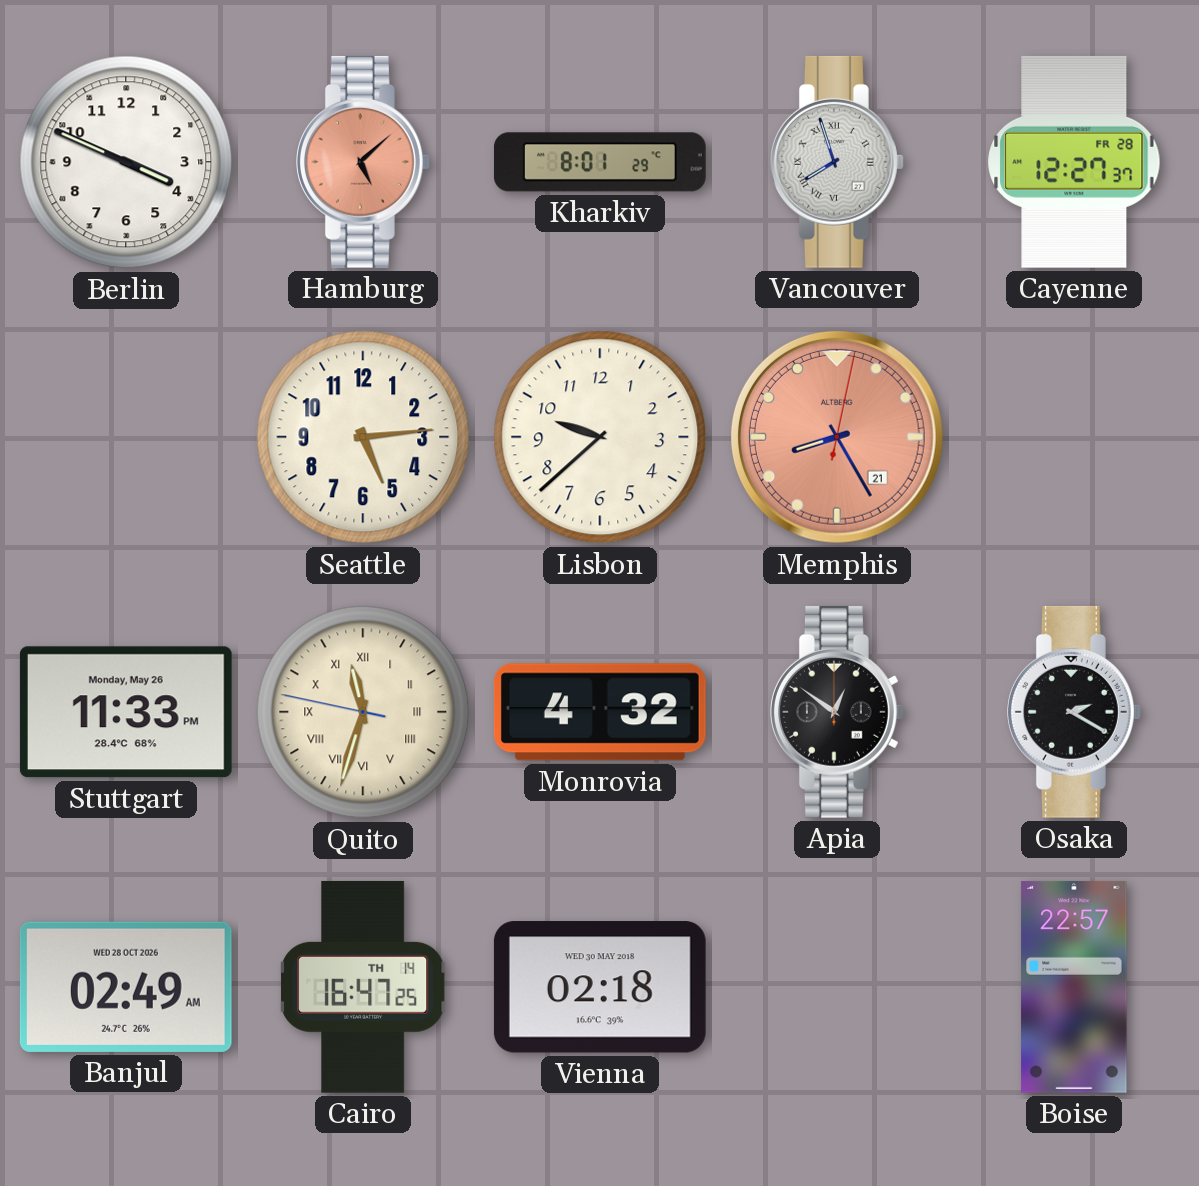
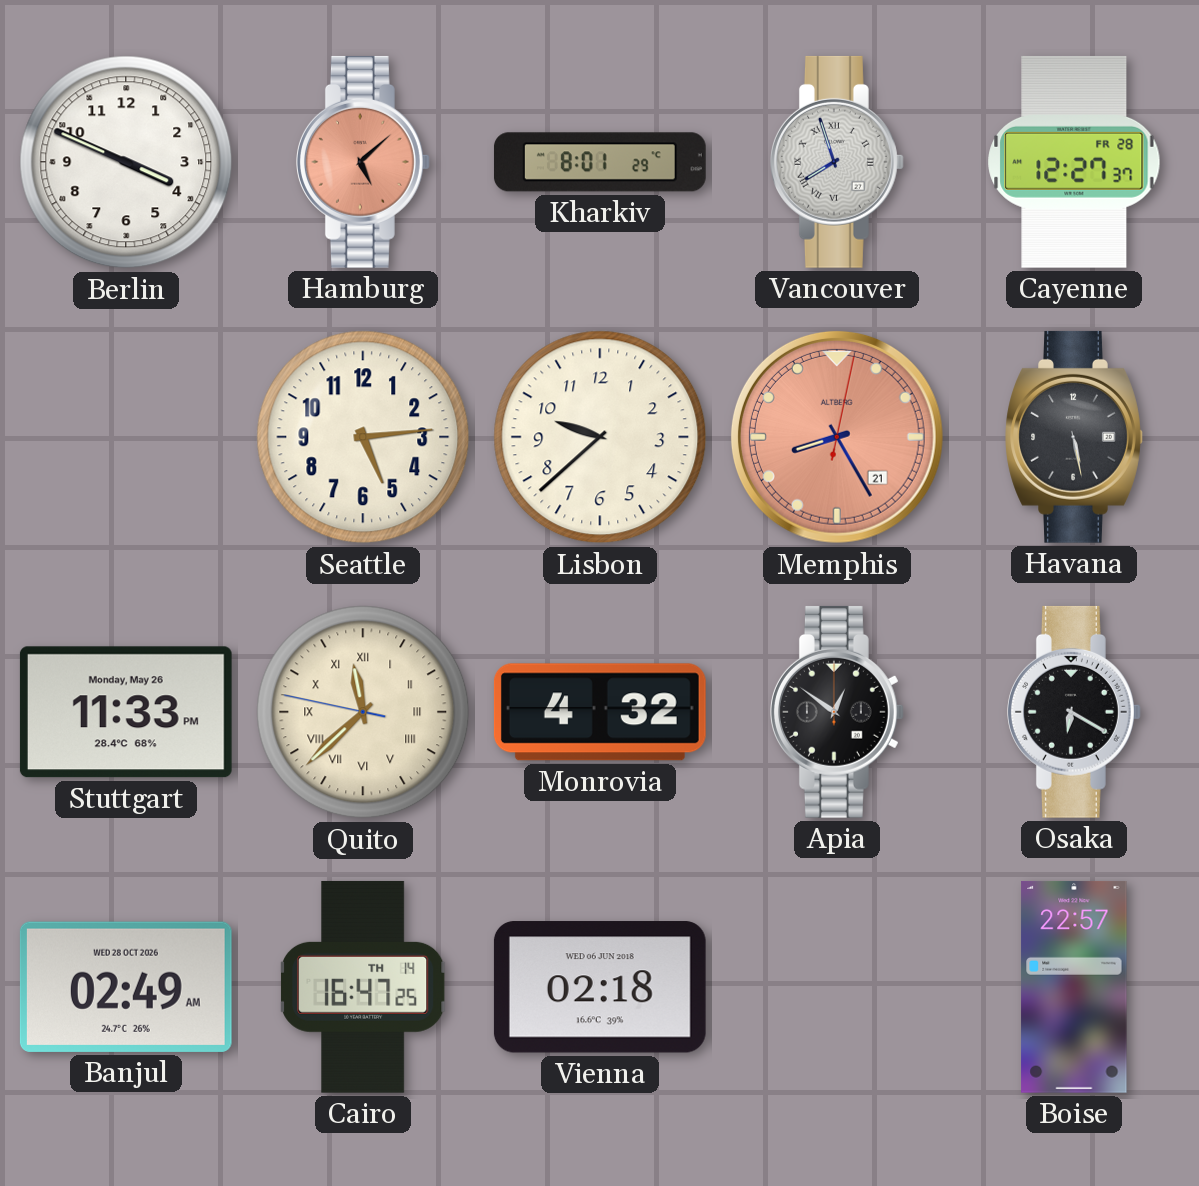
Havana: none -> 5:28
Quito: 11:32 -> 11:37
Osaka: 2:20 -> 6:20
Vienna date: WED 30 MAY 2018 -> WED 06 JUN 2018
